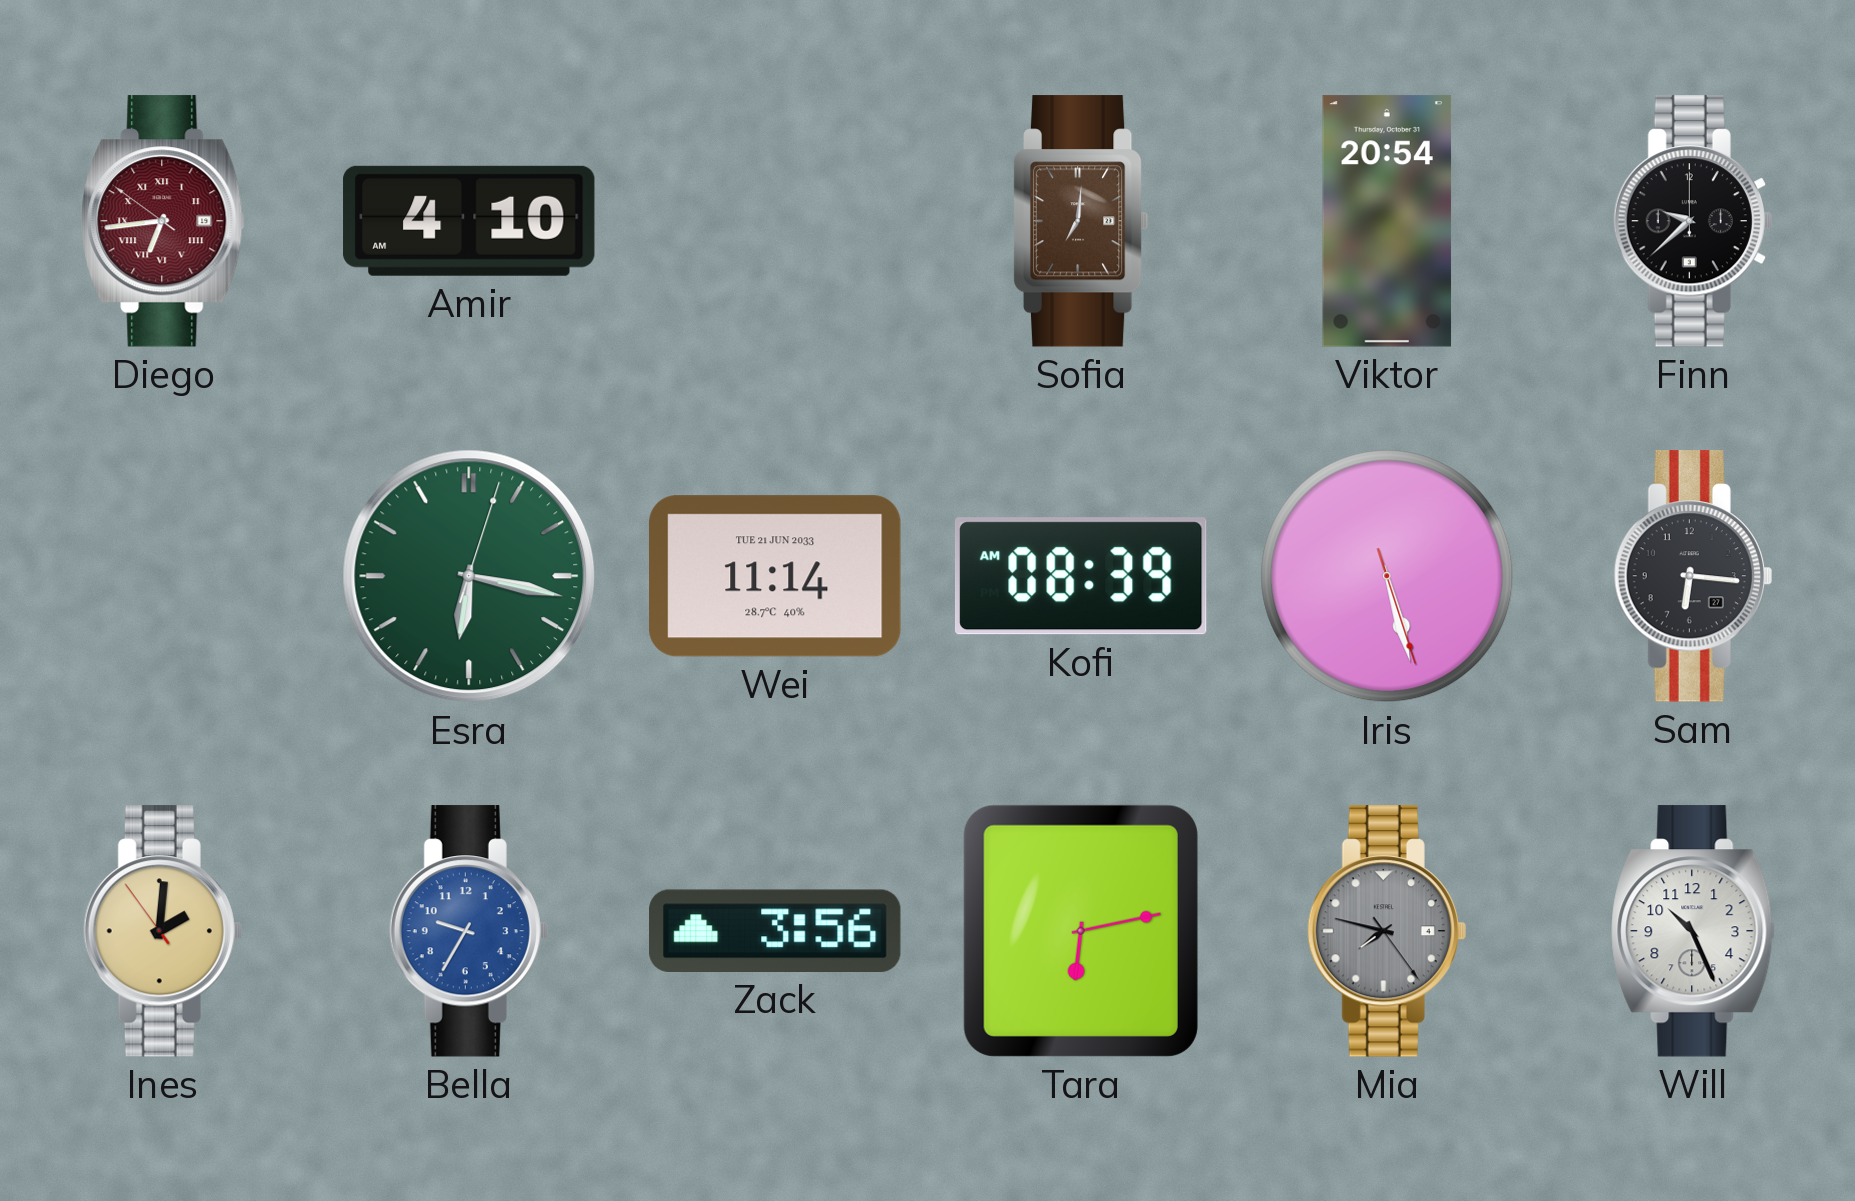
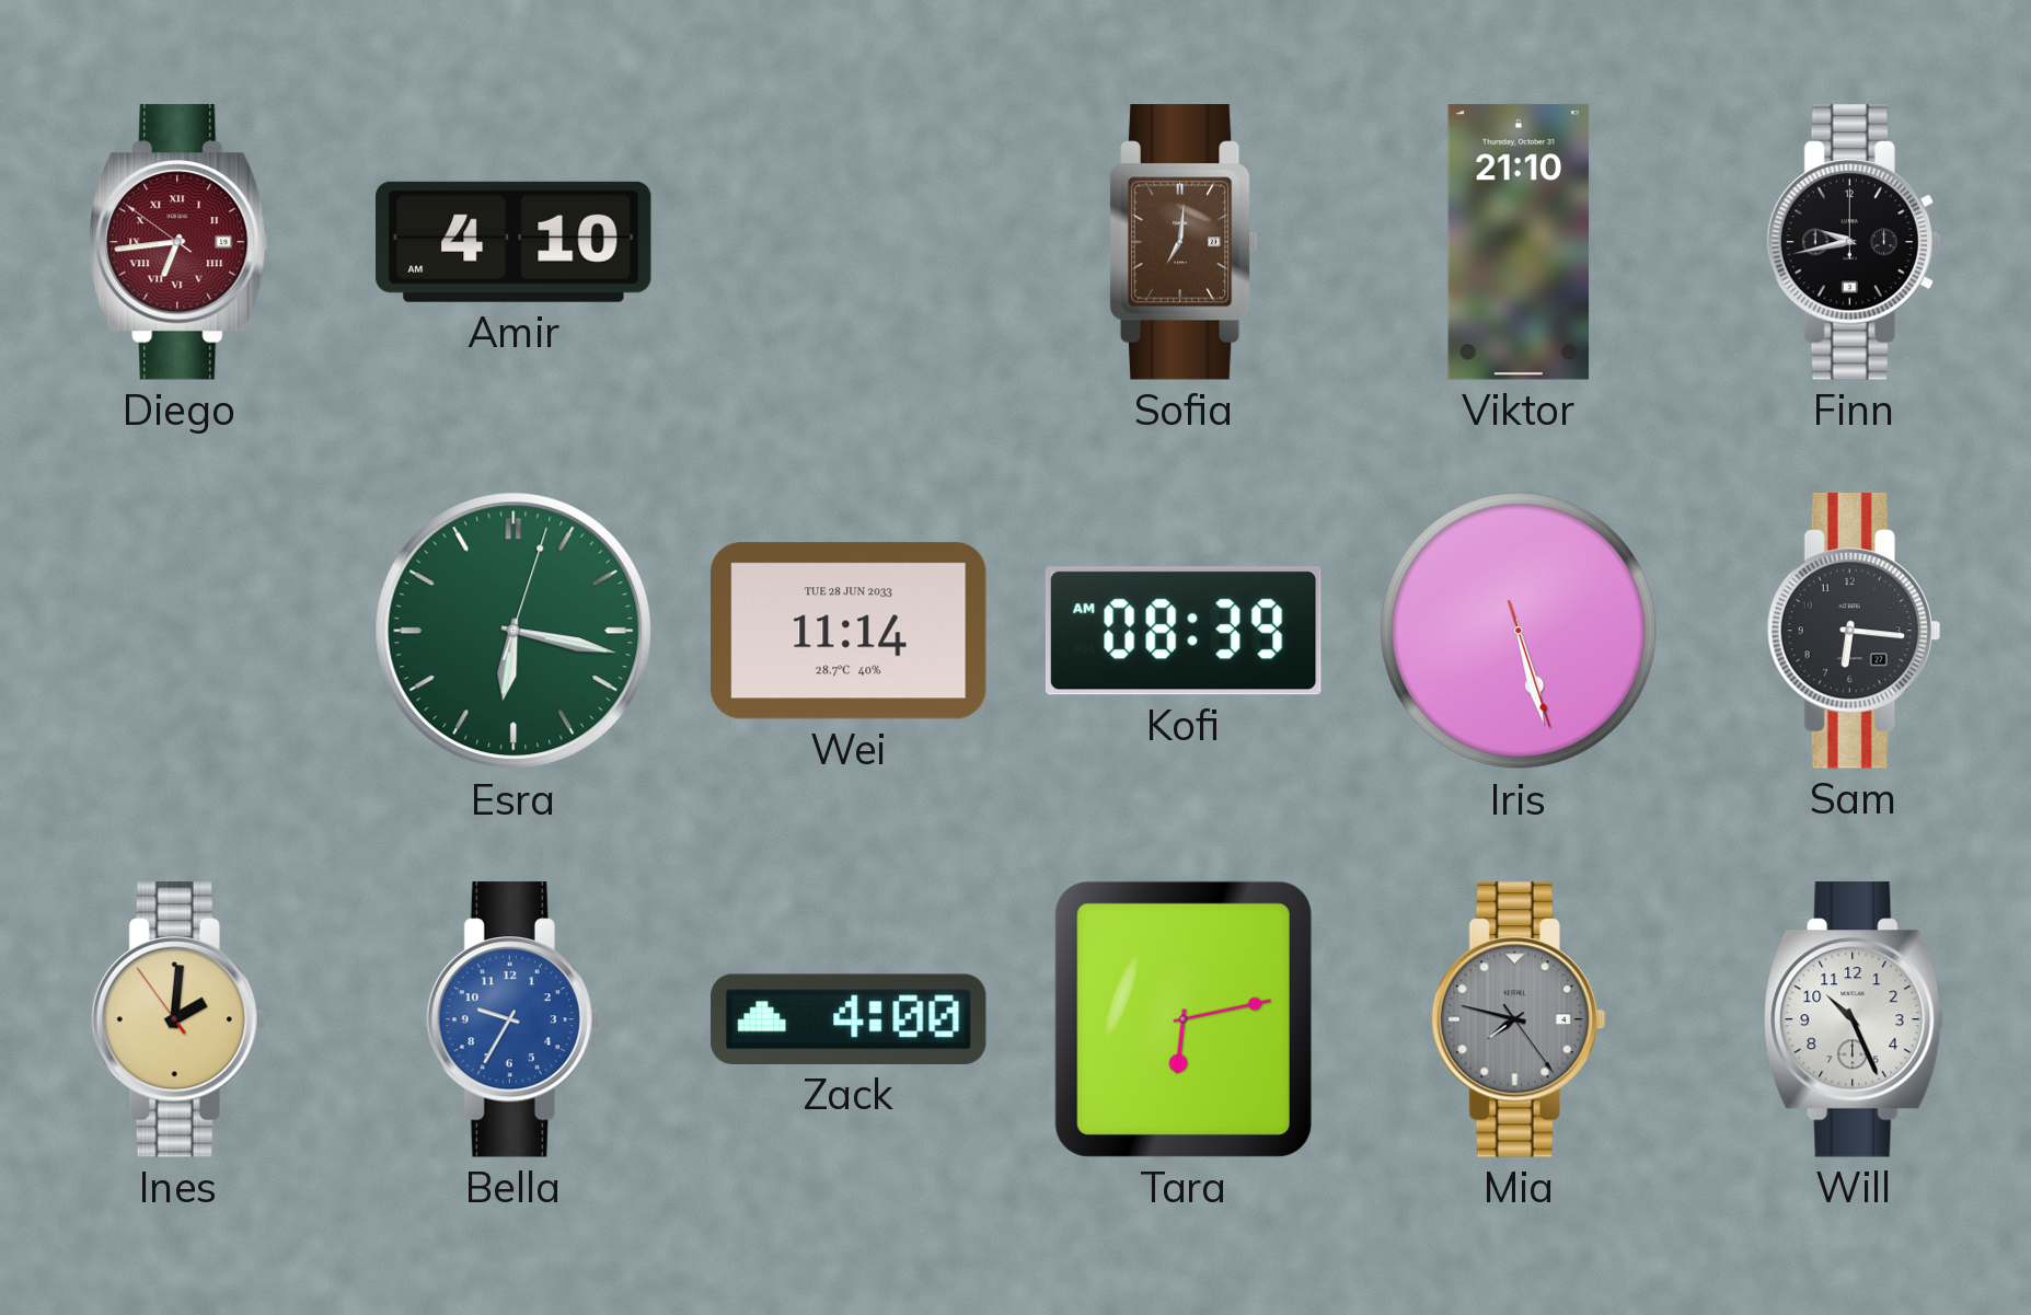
Viktor: 20:54 -> 21:10
Finn: 9:38 -> 9:43
Wei date: TUE 21 JUN 2033 -> TUE 28 JUN 2033
Zack: 3:56 -> 4:00
